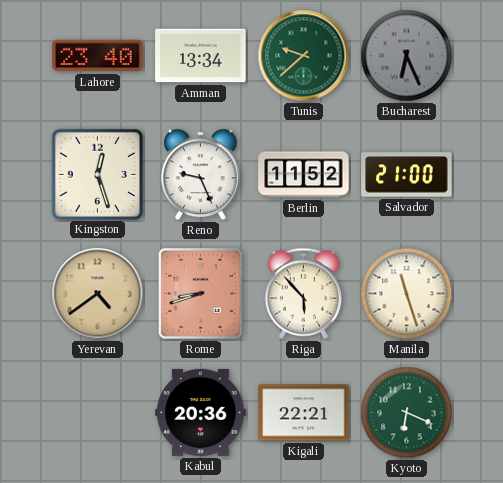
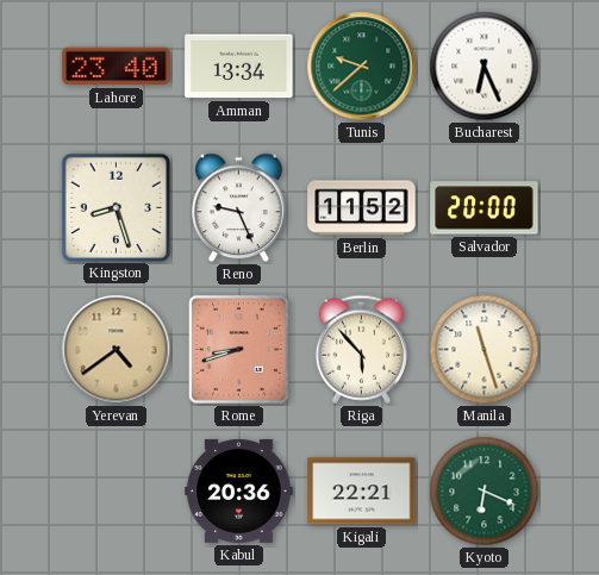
Bucharest dial: grey -> white
Kingston: 12:27 -> 8:27
Salvador: 21:00 -> 20:00
